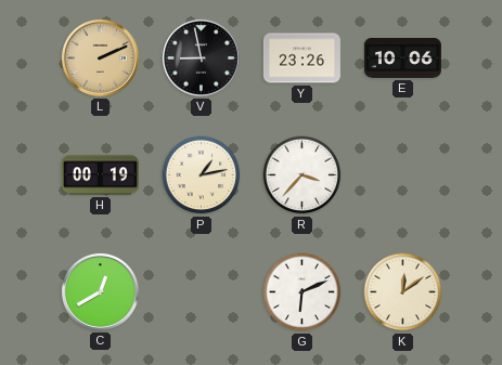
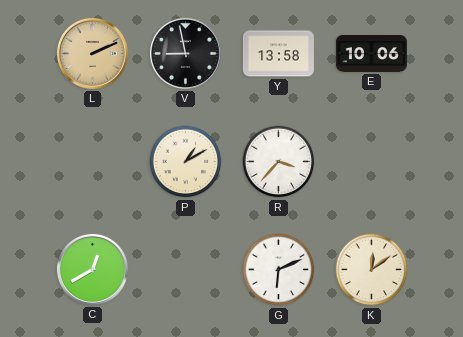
Y: 23:26 -> 13:58
H: 00:19 -> none
P: 1:13 -> 1:10
